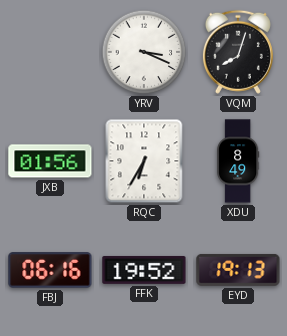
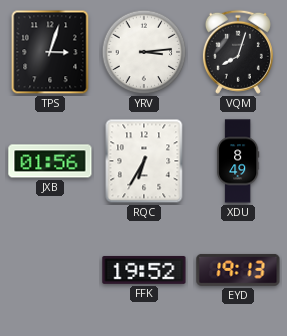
TPS: none -> 3:03
YRV: 3:19 -> 3:14
FBJ: 06:16 -> none
